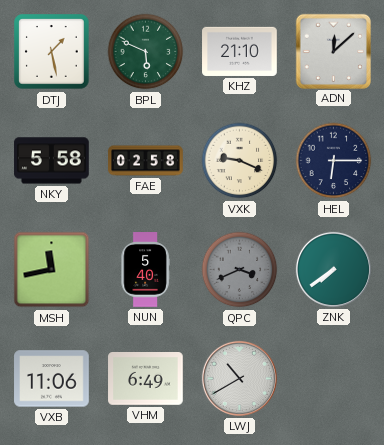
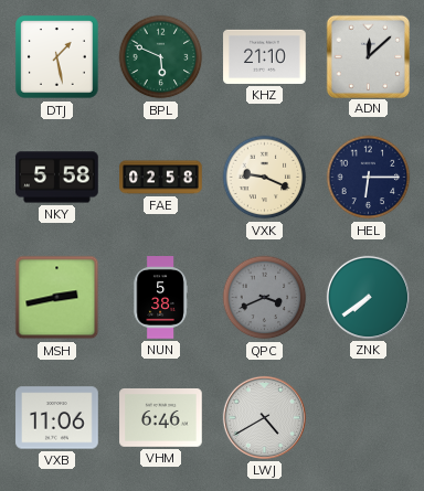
MSH: 11:43 -> 2:43
NUN: 5:40 -> 5:38
VHM: 6:49 -> 6:46
LWJ: 10:40 -> 4:40
